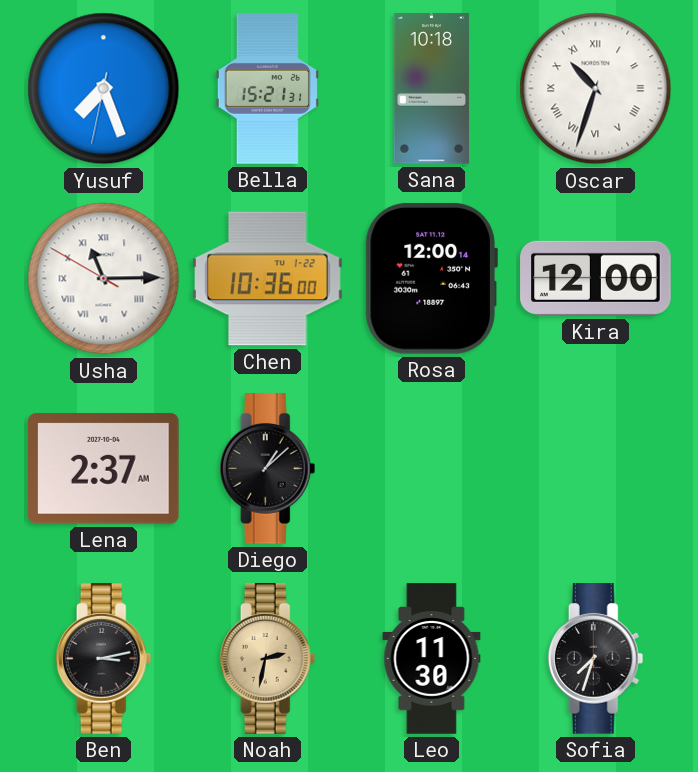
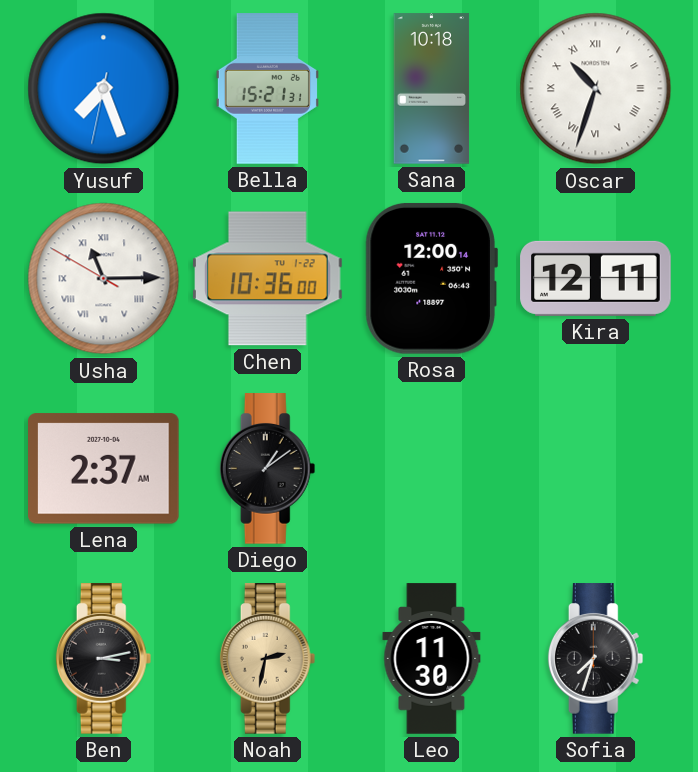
Kira: 12:00 -> 12:11
Diego: 1:08 -> 1:09
